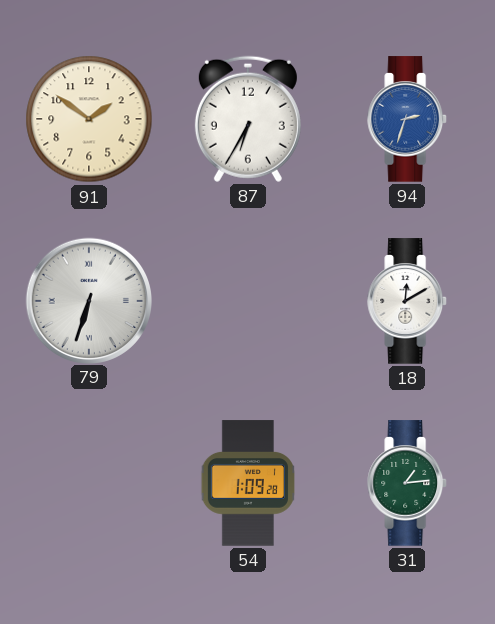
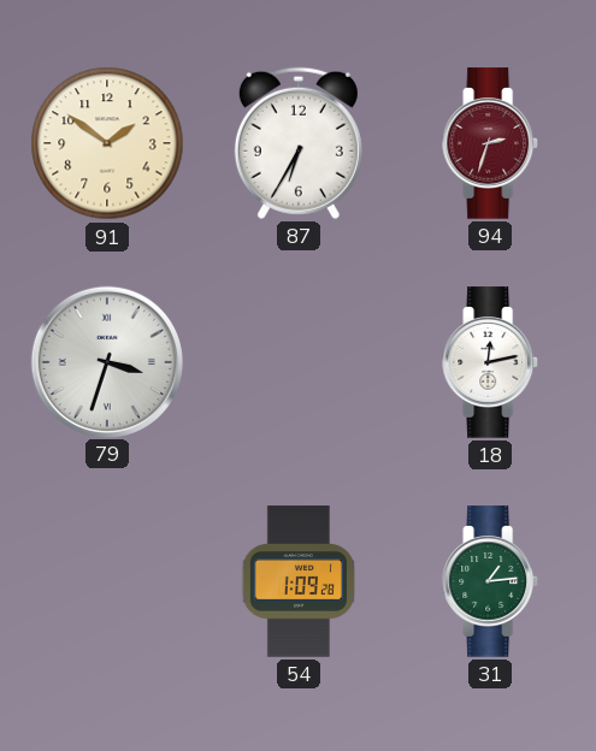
94 dial: blue -> burgundy
79: 6:33 -> 3:33
18: 12:10 -> 12:13
